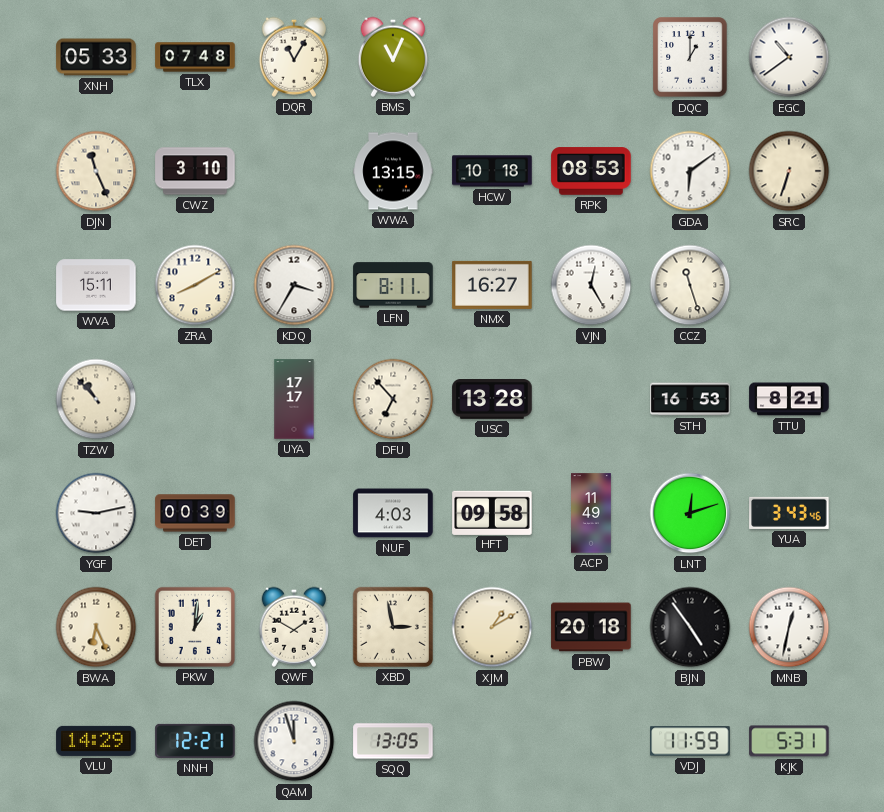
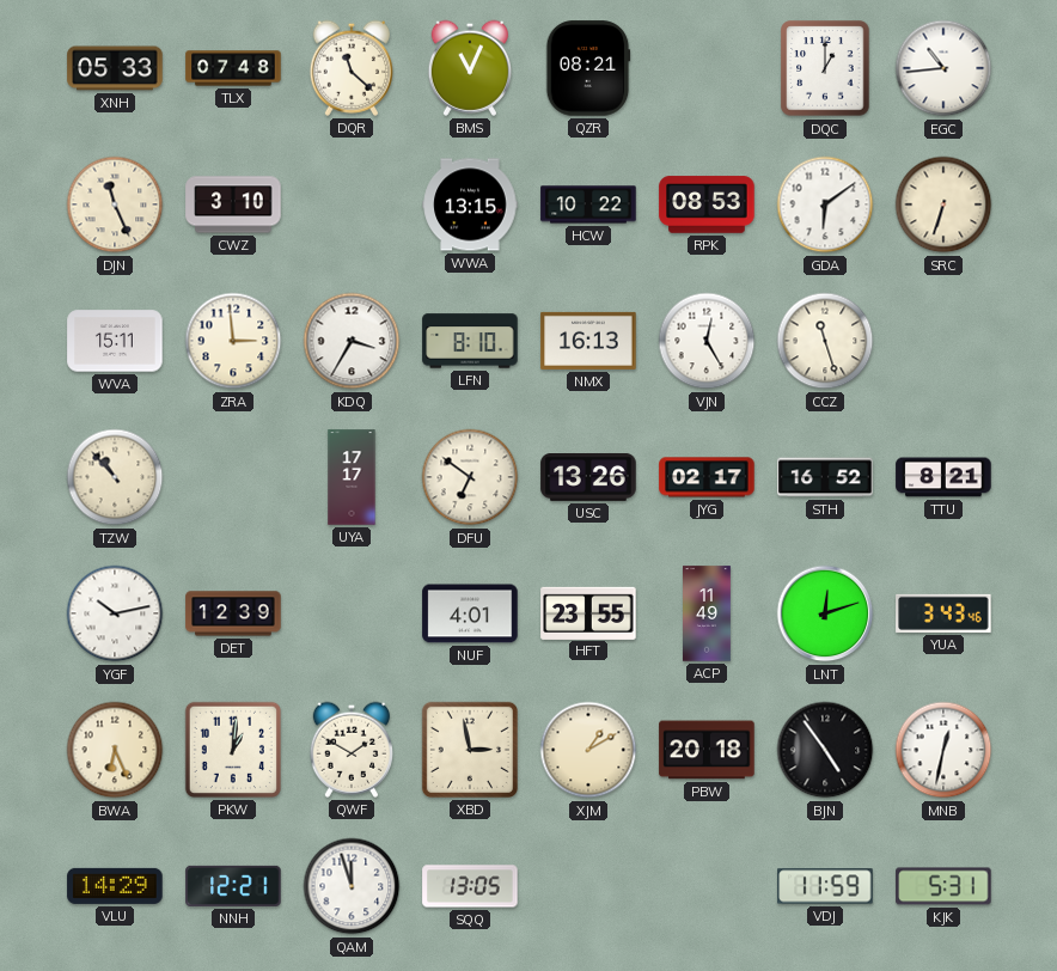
DQR: 11:05 -> 11:22
QZR: none -> 08:21
EGC: 10:39 -> 10:44
HCW: 10:18 -> 10:22
ZRA: 8:10 -> 2:59
LFN: 8:11 -> 8:10
NMX: 16:27 -> 16:13
DFU: 6:53 -> 6:51
USC: 13:28 -> 13:26
JYG: none -> 02:17
STH: 16:53 -> 16:52
YGF: 9:13 -> 10:13
DET: 00:39 -> 12:39
NUF: 4:03 -> 4:01
HFT: 09:58 -> 23:55
